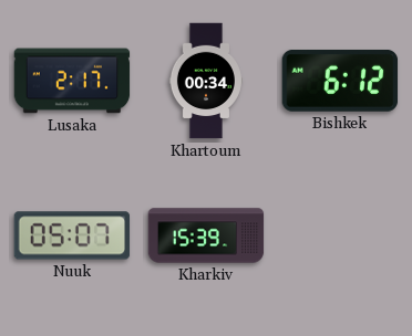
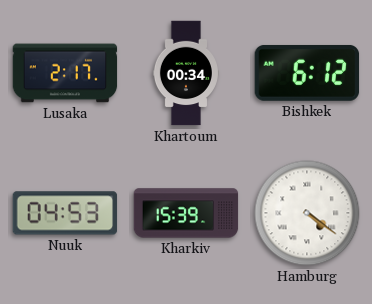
Nuuk: 05:07 -> 04:53
Hamburg: none -> 4:21
